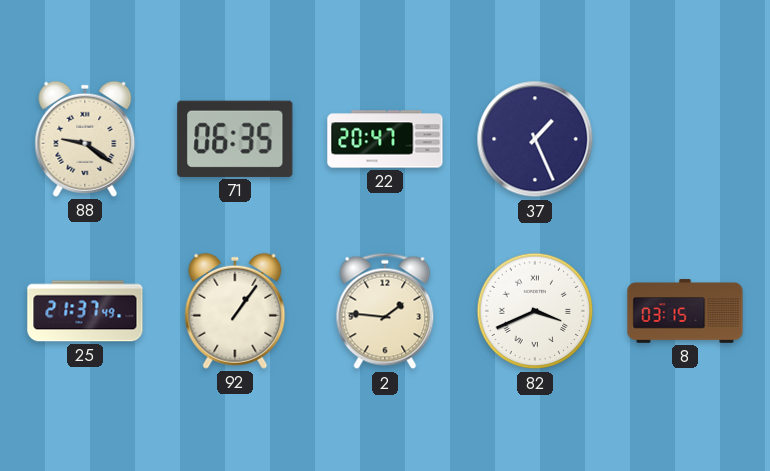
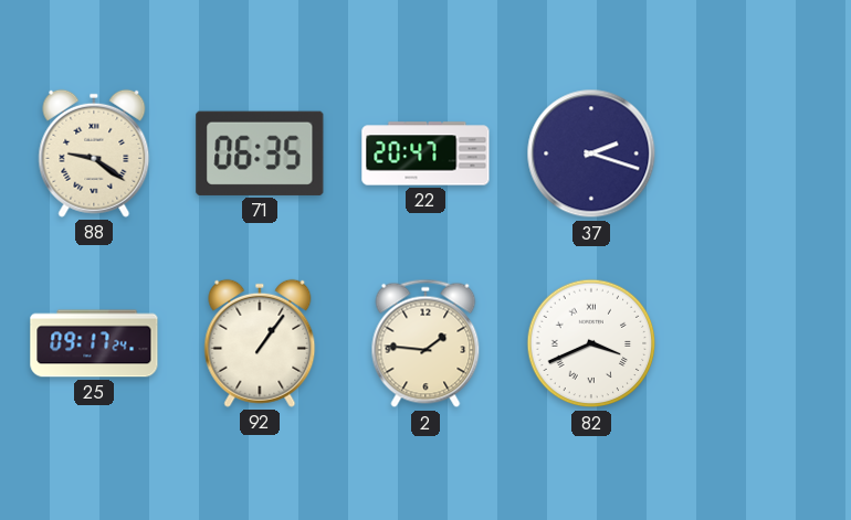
37: 1:26 -> 2:18
25: 21:37 -> 09:17
8: 03:15 -> none
